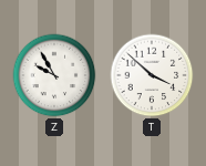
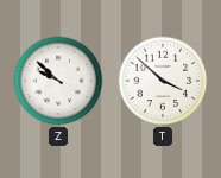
Z: 9:55 -> 9:52
